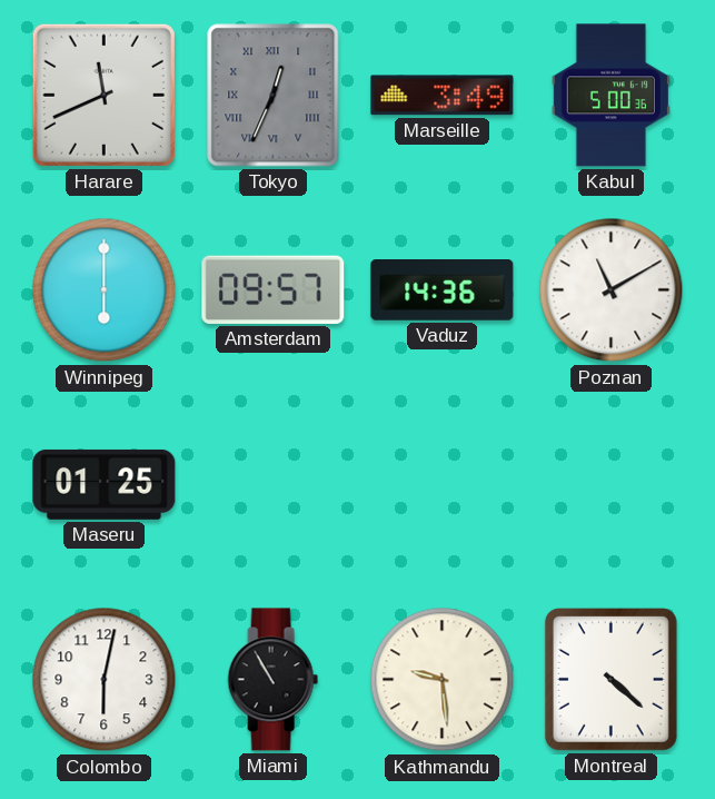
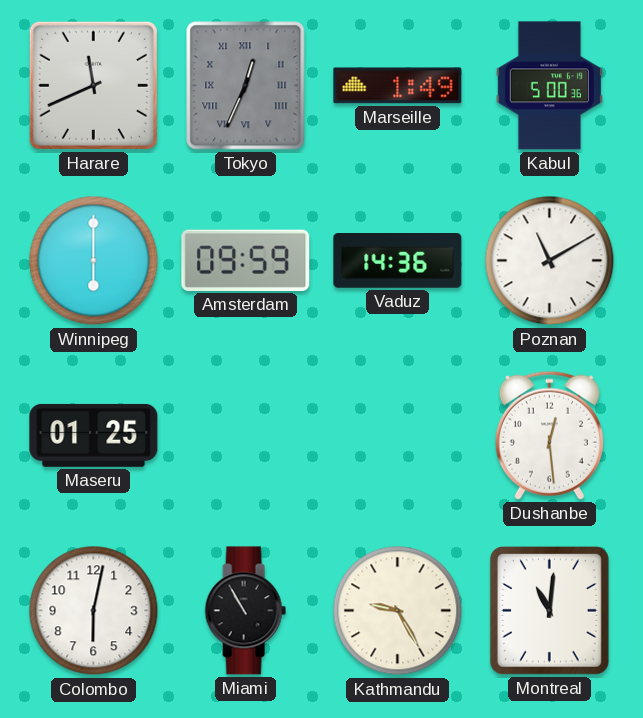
Marseille: 3:49 -> 1:49
Amsterdam: 09:57 -> 09:59
Dushanbe: none -> 12:29
Kathmandu: 9:29 -> 9:25
Montreal: 4:22 -> 11:01
